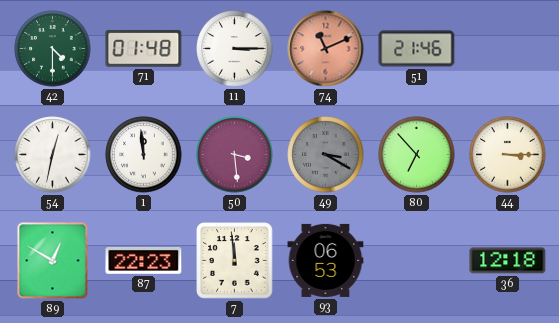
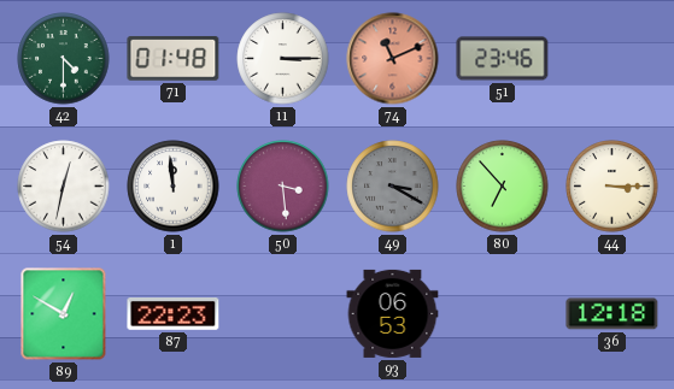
51: 21:46 -> 23:46
7: 11:59 -> none
